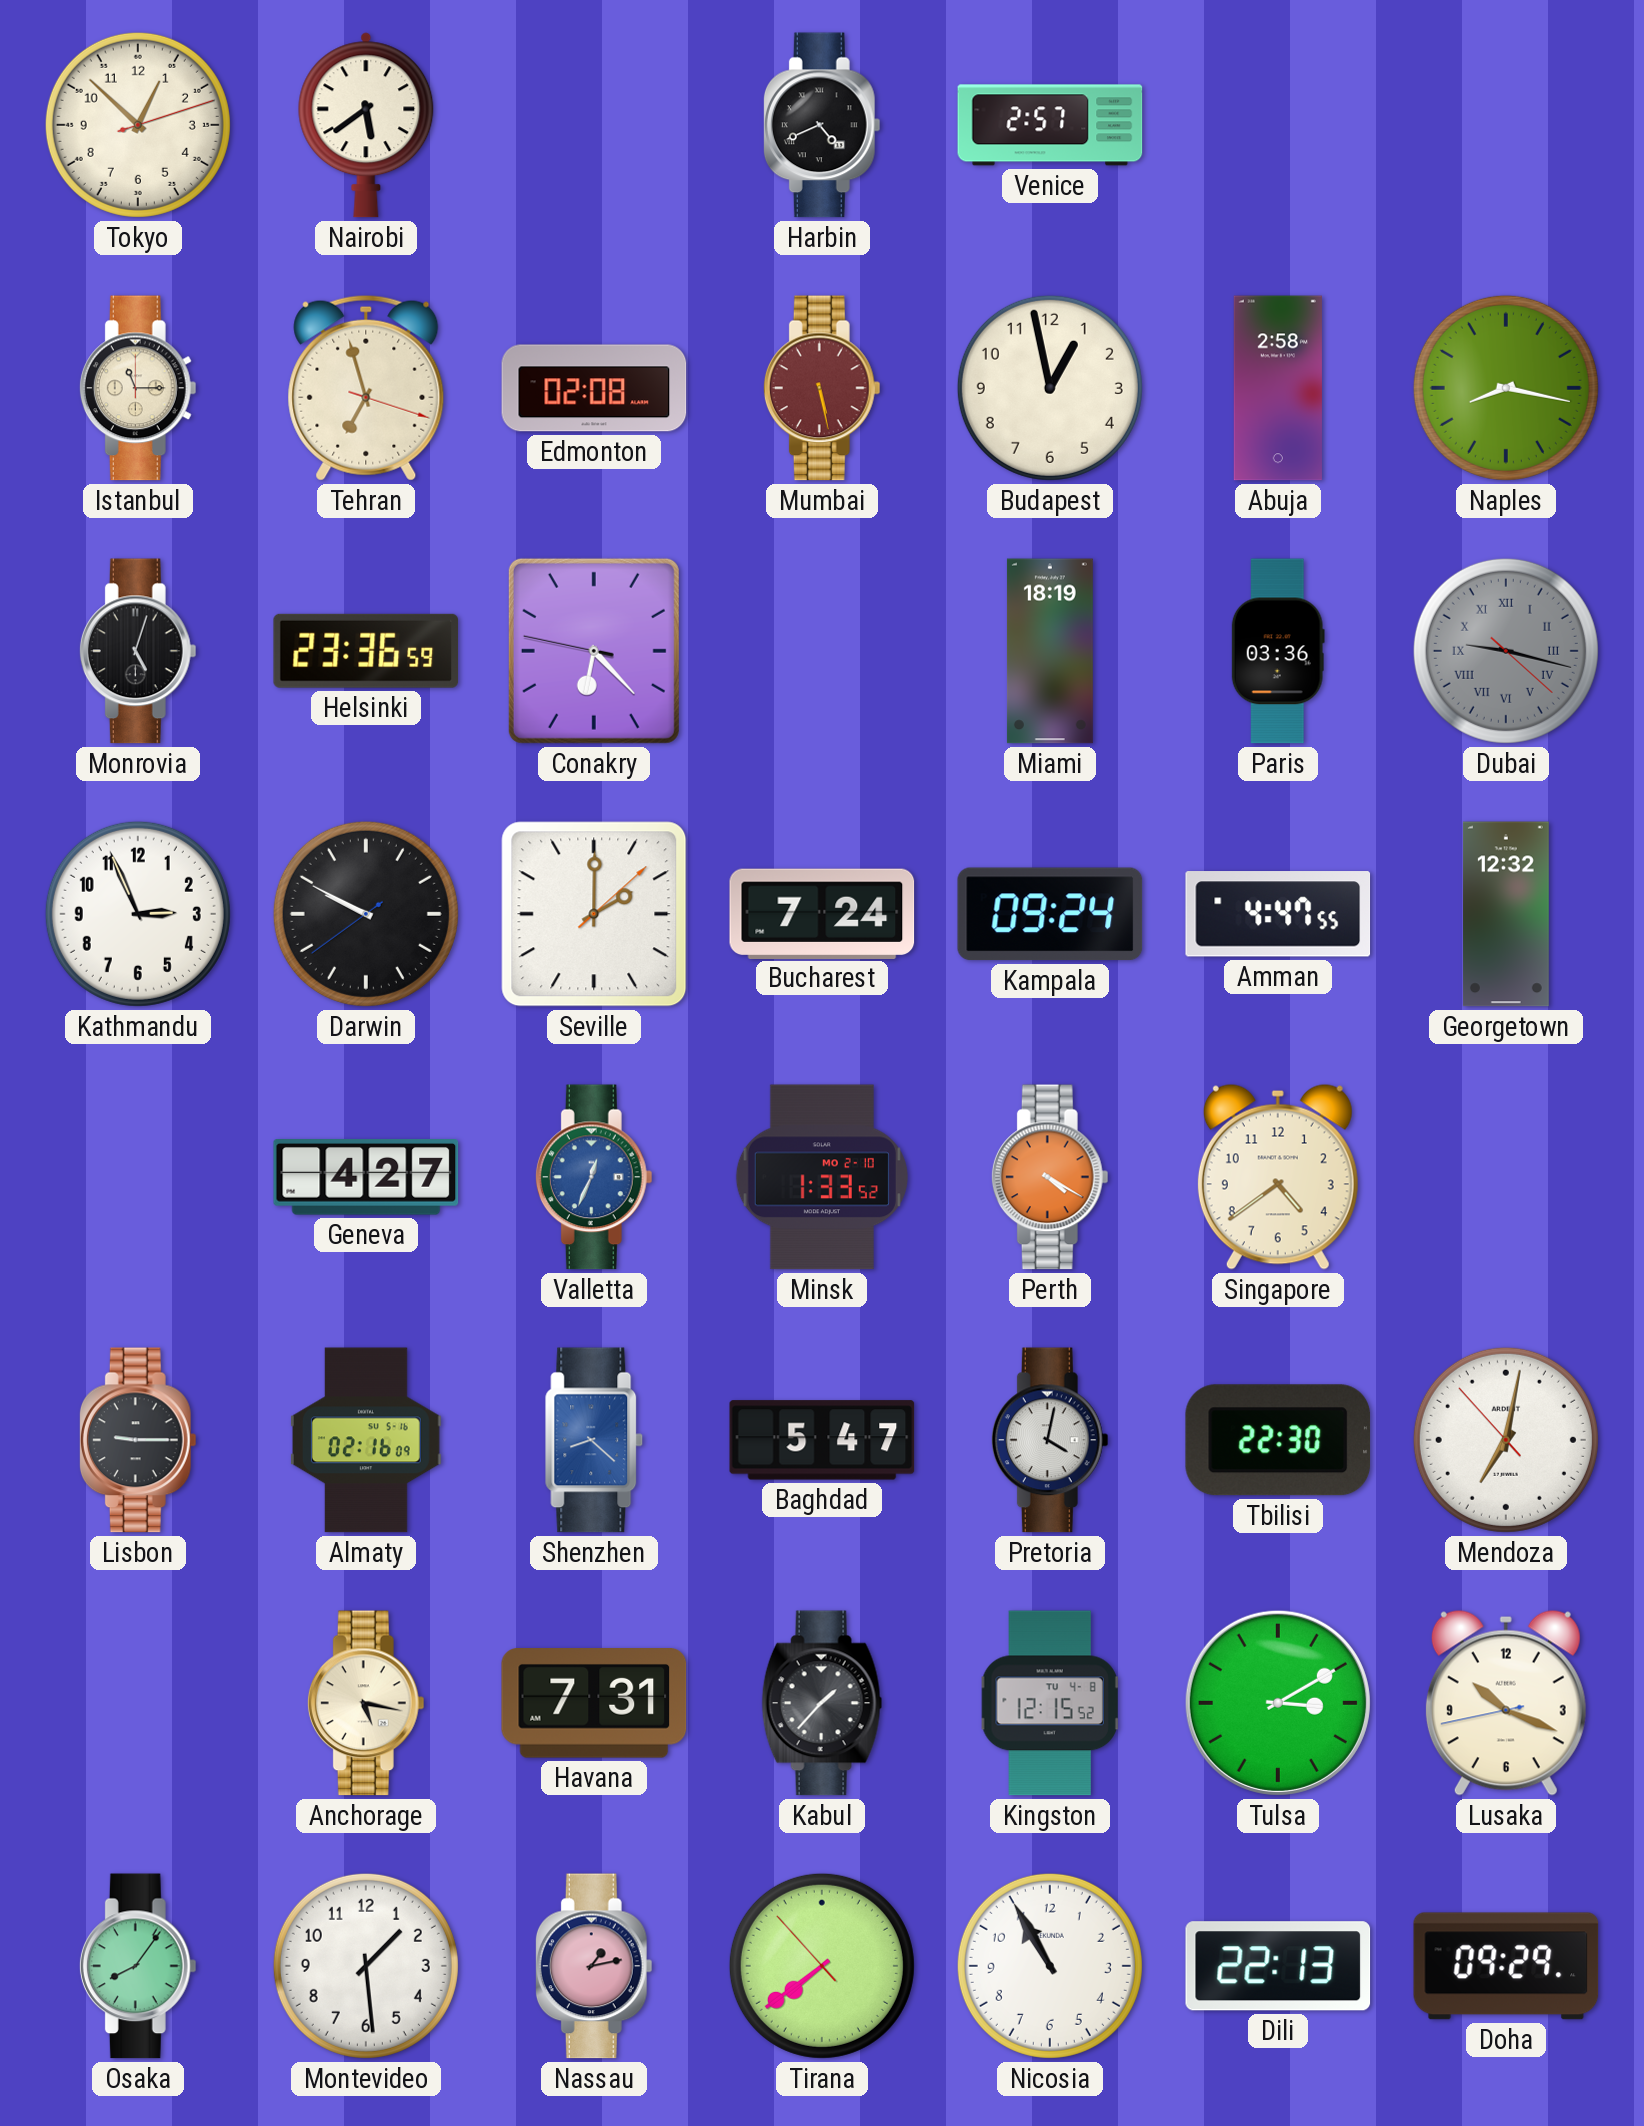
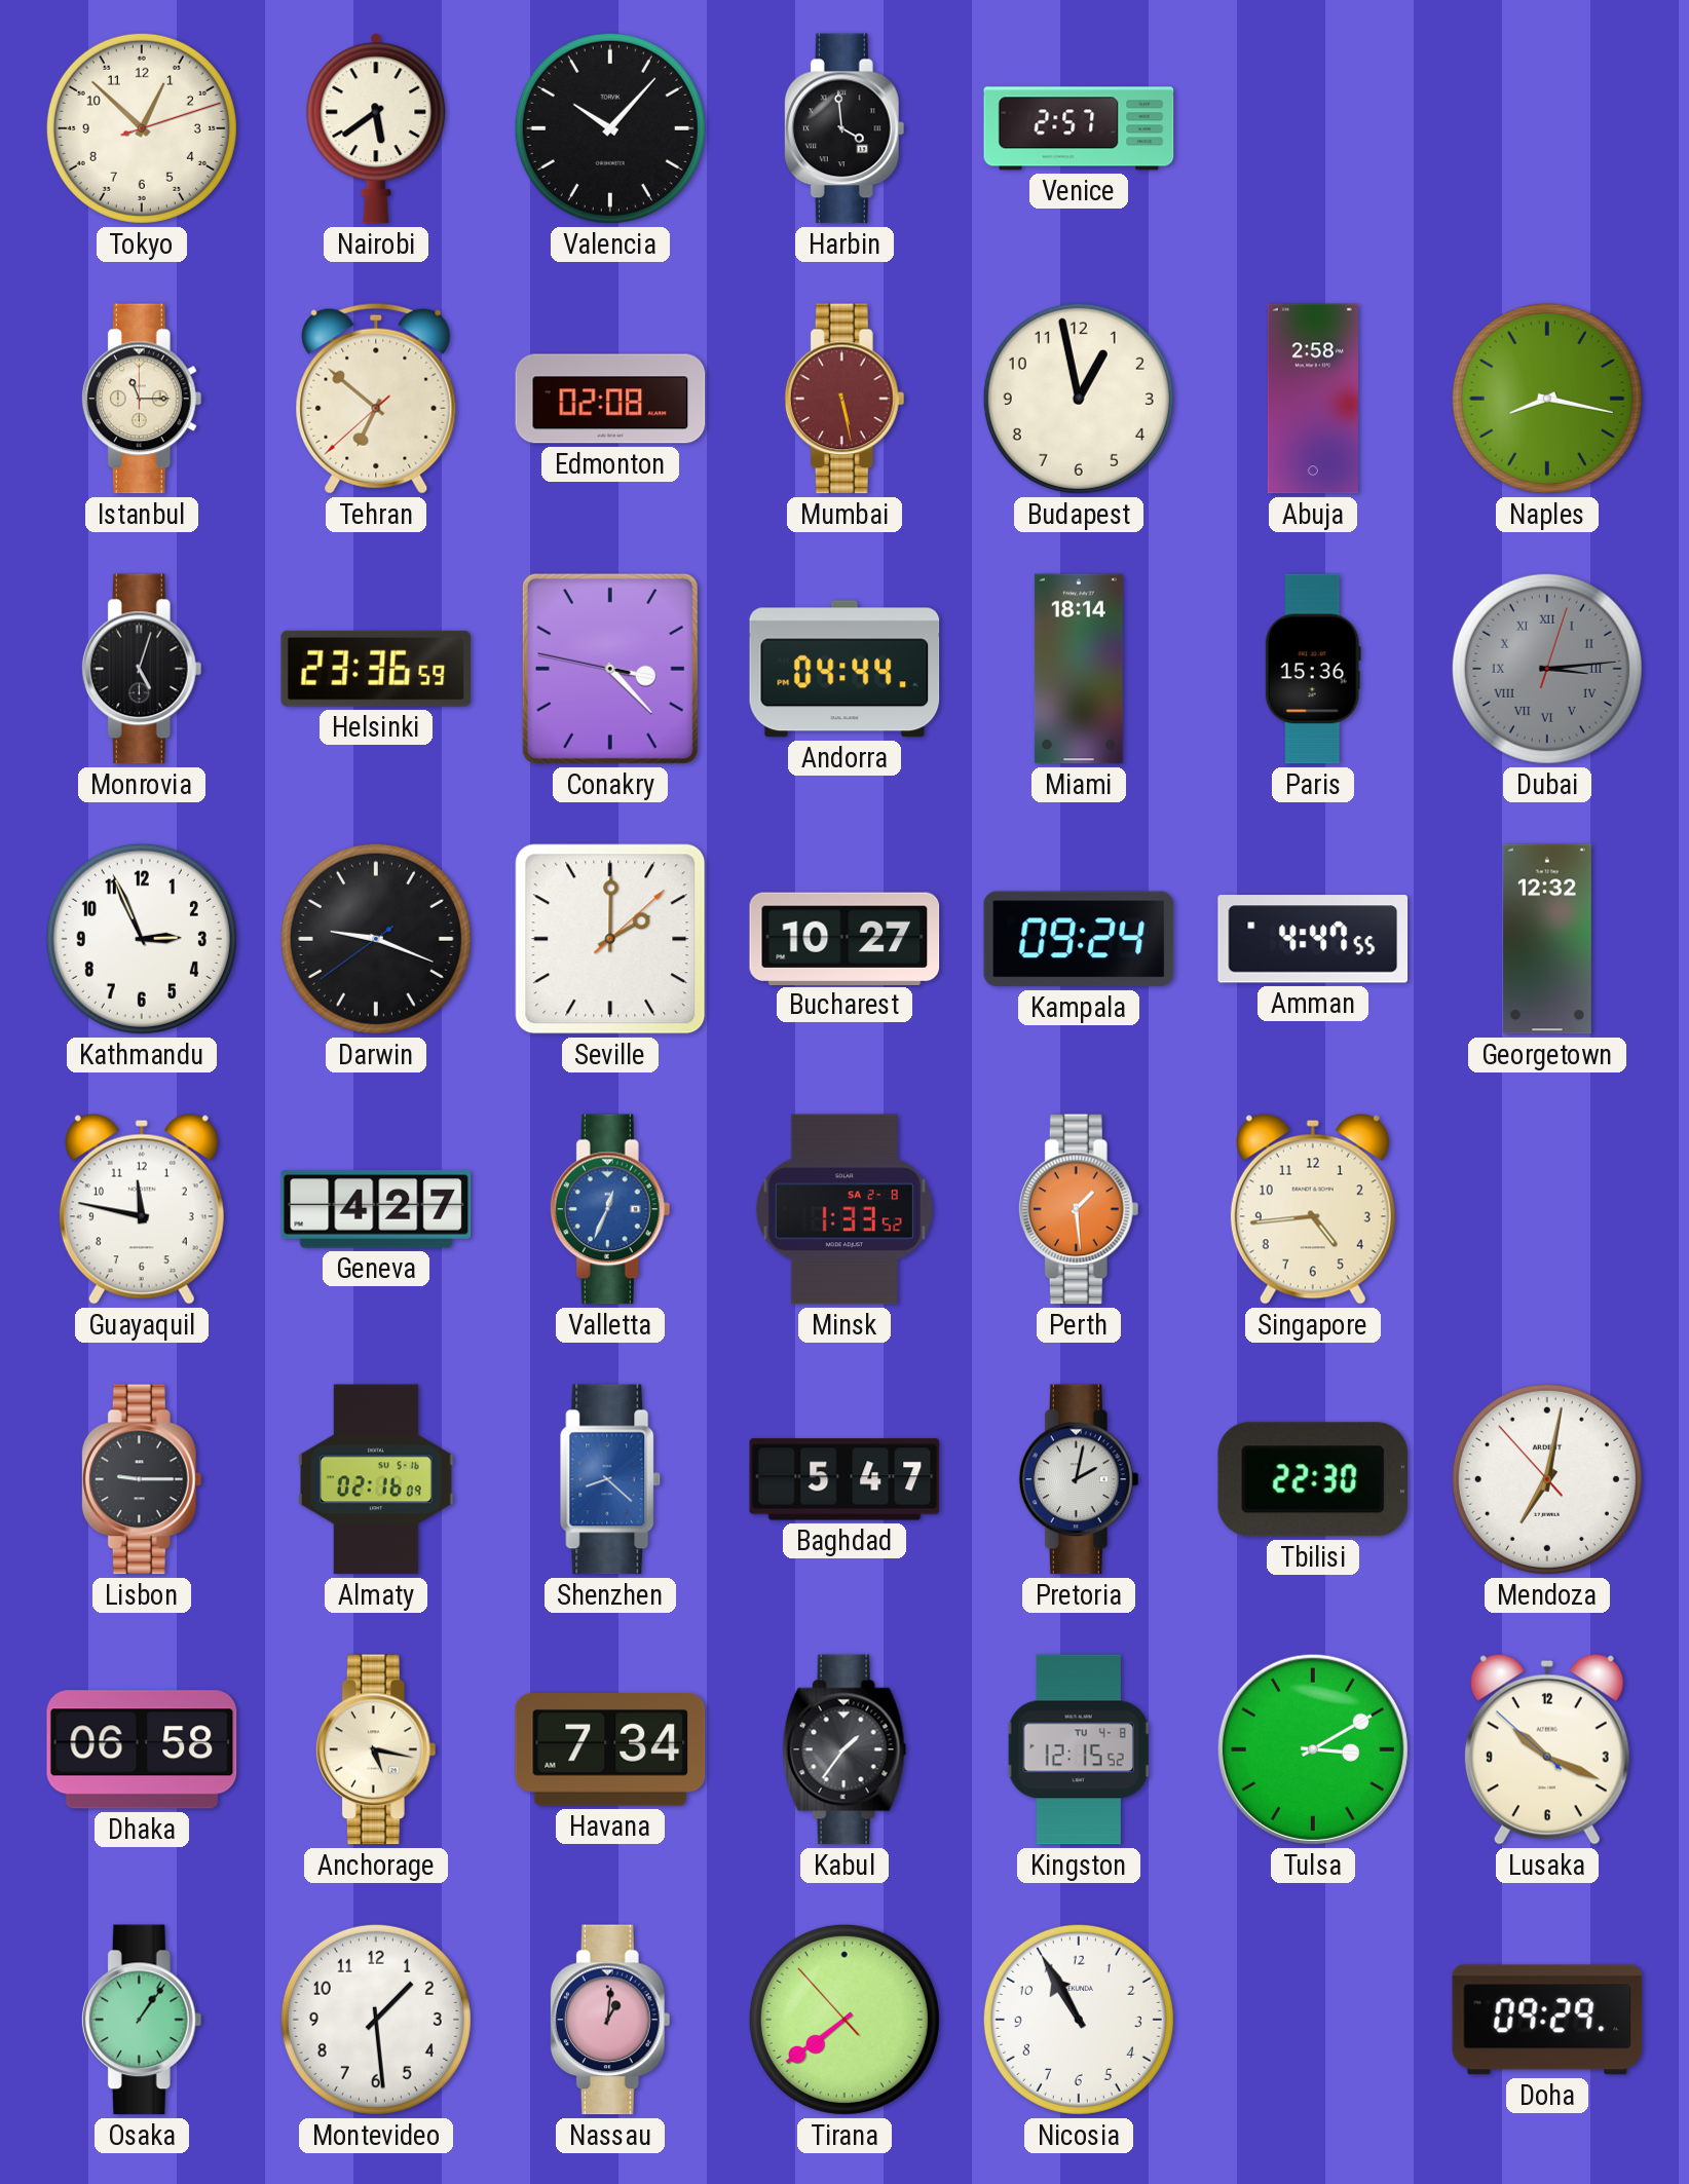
Valencia: none -> 10:07
Harbin: 4:41 -> 3:59
Tehran: 6:57 -> 6:51
Conakry: 6:22 -> 3:22
Andorra: none -> 04:44
Miami: 18:19 -> 18:14
Paris: 03:36 -> 15:36
Dubai: 9:17 -> 3:14
Darwin: 9:49 -> 9:18
Bucharest: 7:24 -> 10:27
Guayaquil: none -> 11:47
Minsk date: MO 2-10 -> SA 2-8
Perth: 4:20 -> 1:29
Singapore: 4:39 -> 4:44
Pretoria: 4:02 -> 2:02
Dhaka: none -> 06:58
Havana: 7:31 -> 7:34
Kabul: 1:37 -> 1:36
Lusaka: 10:18:43 -> 10:18:52
Osaka: 8:06 -> 1:06
Nassau: 1:13 -> 1:01
Dili: 22:13 -> none
